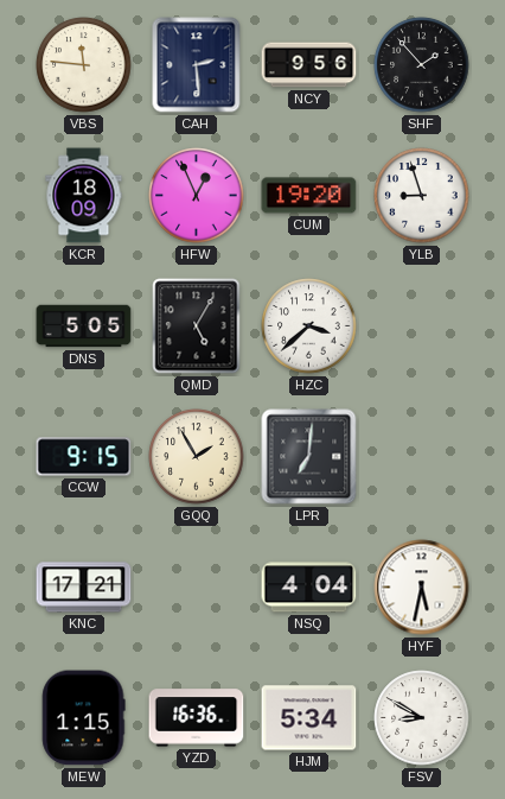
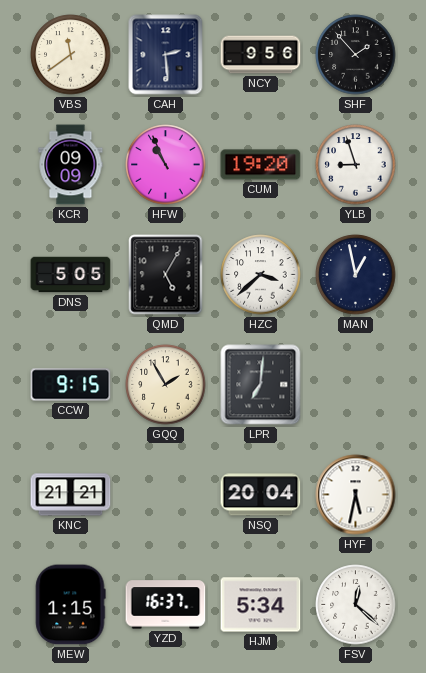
VBS: 11:46 -> 11:39
KCR: 18:09 -> 09:09
HFW: 12:56 -> 10:56
MAN: none -> 12:58
KNC: 17:21 -> 21:21
NSQ: 4:04 -> 20:04
YZD: 16:36 -> 16:37
FSV: 8:50 -> 12:22
